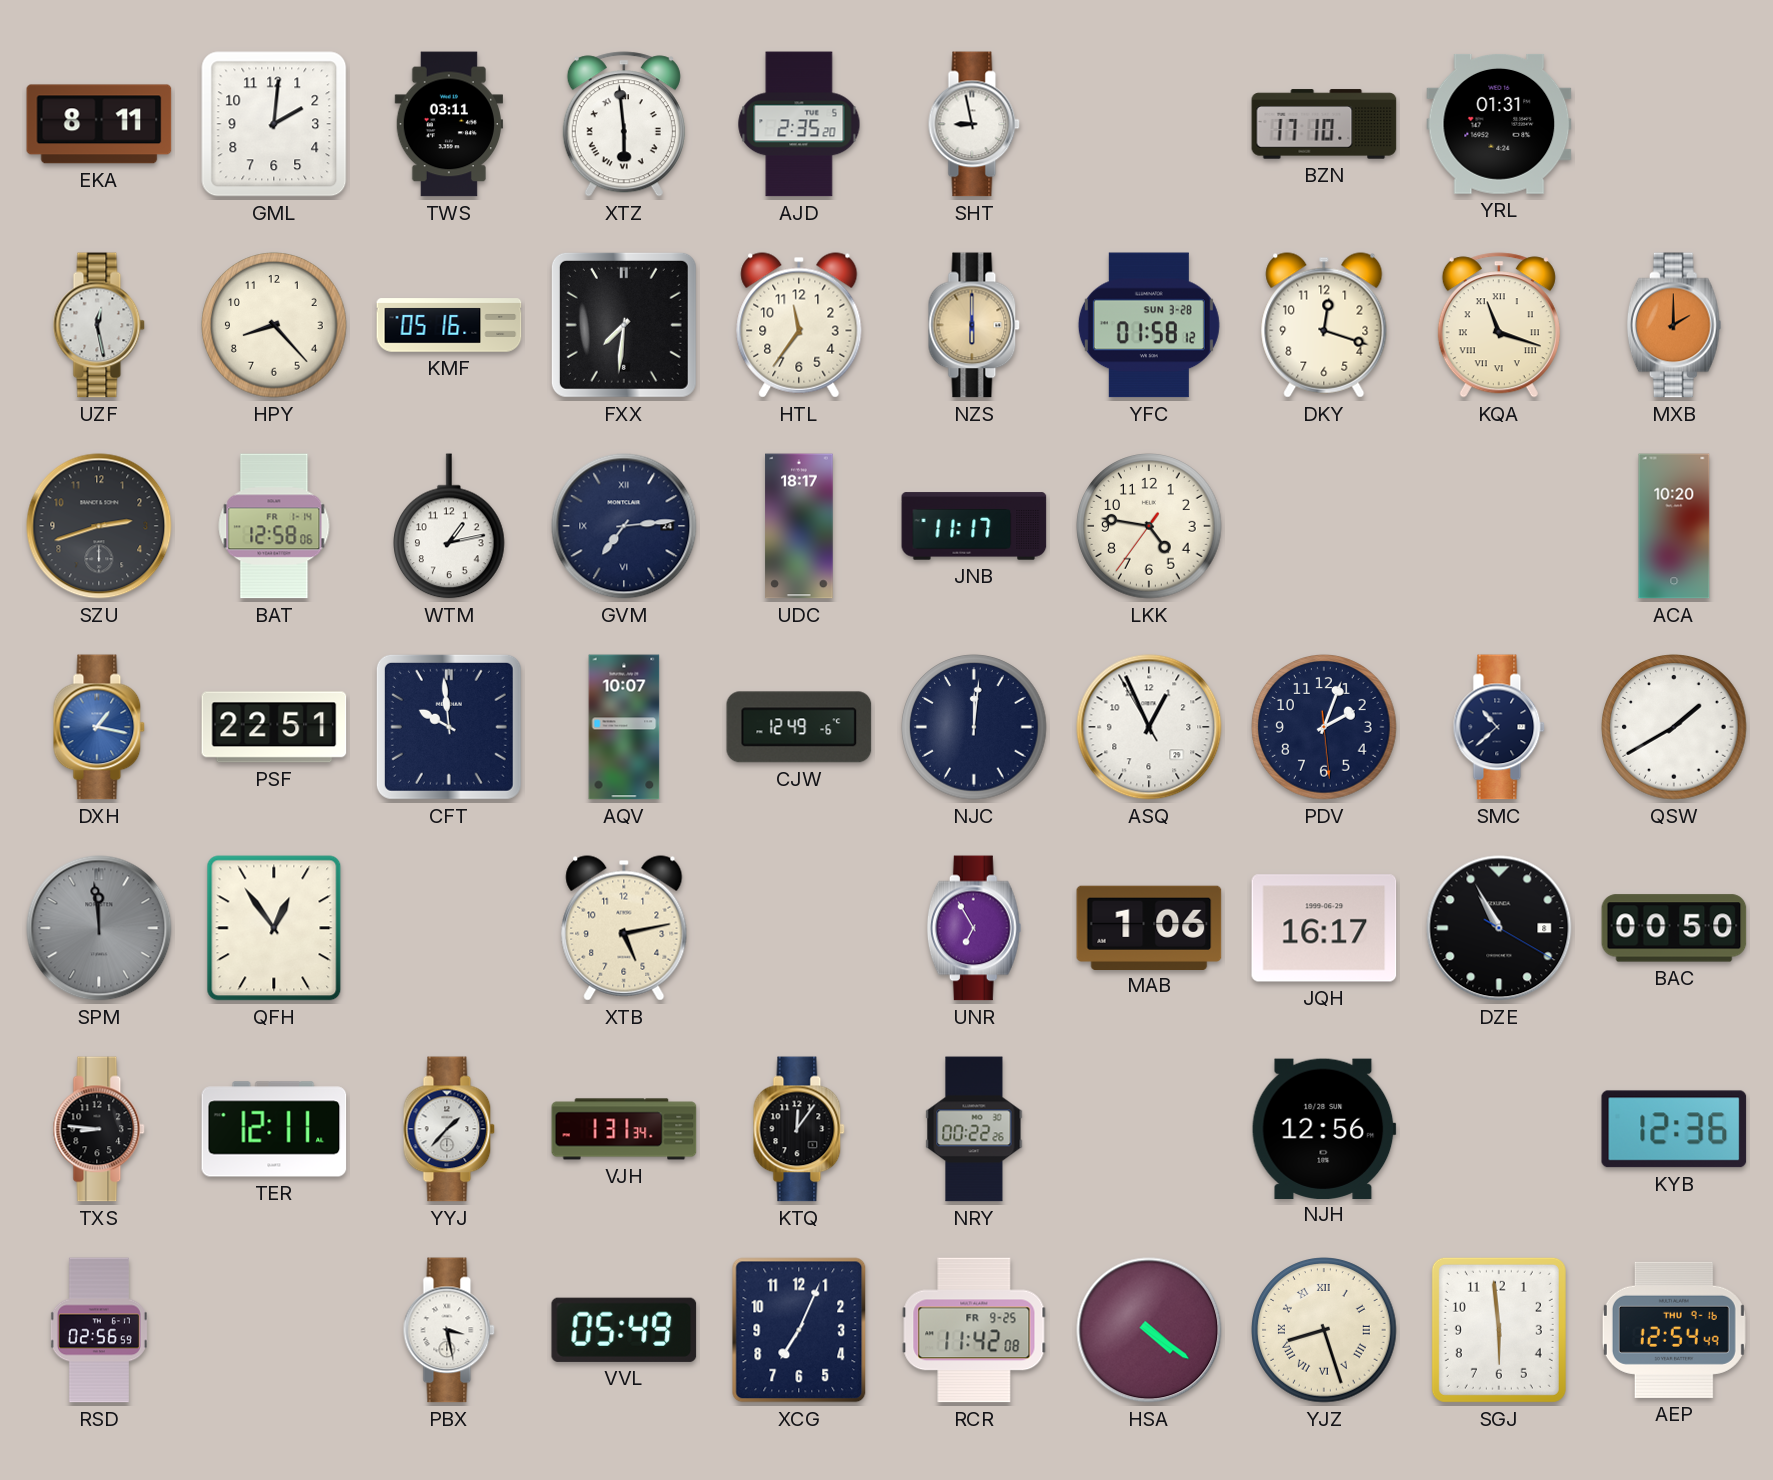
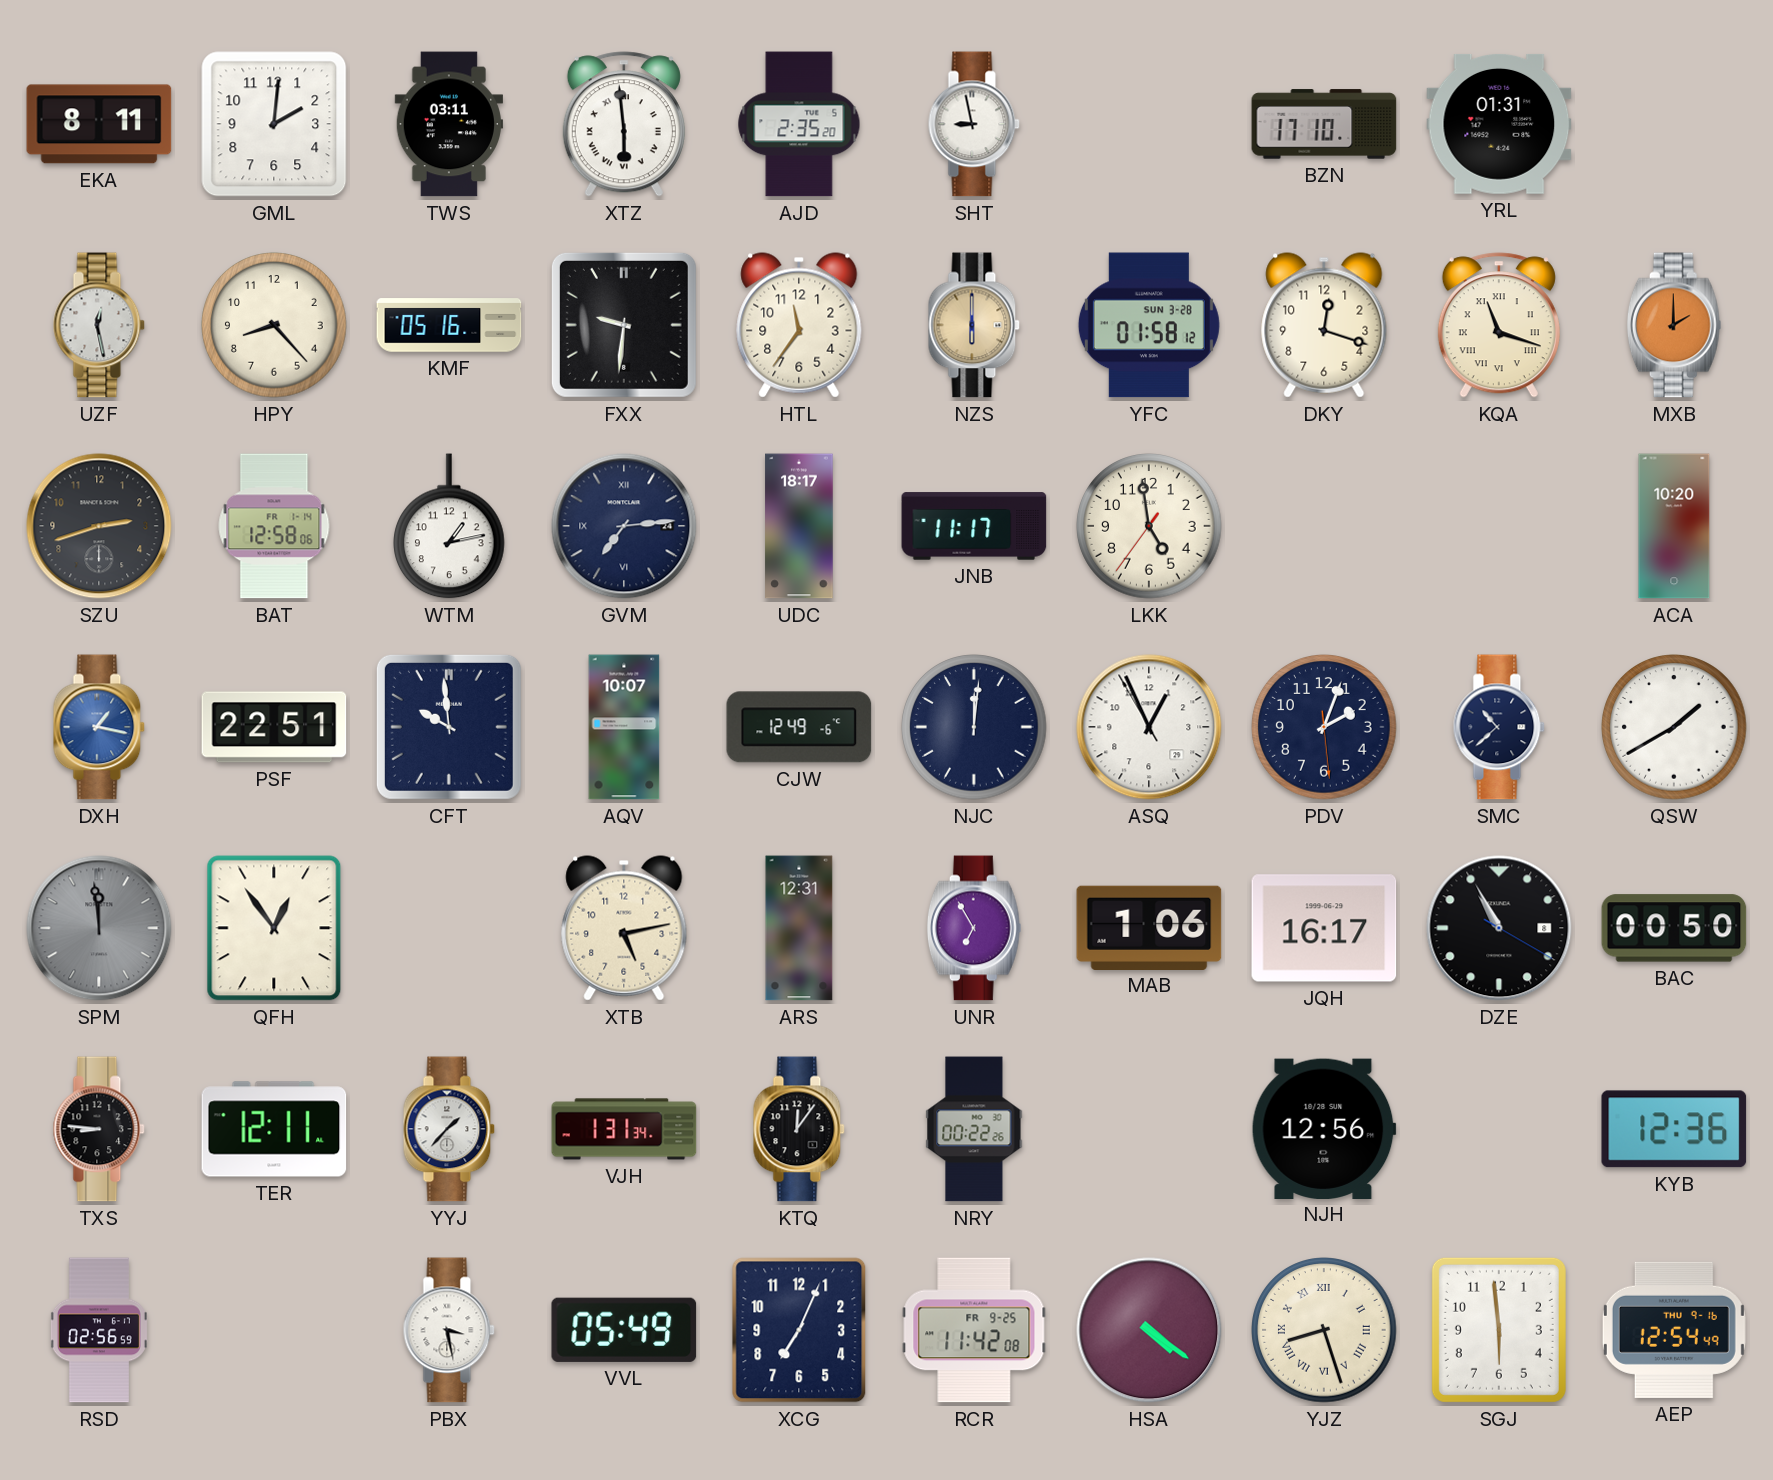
FXX: 7:31 -> 9:31
LKK: 4:46 -> 4:58
ARS: none -> 12:31
